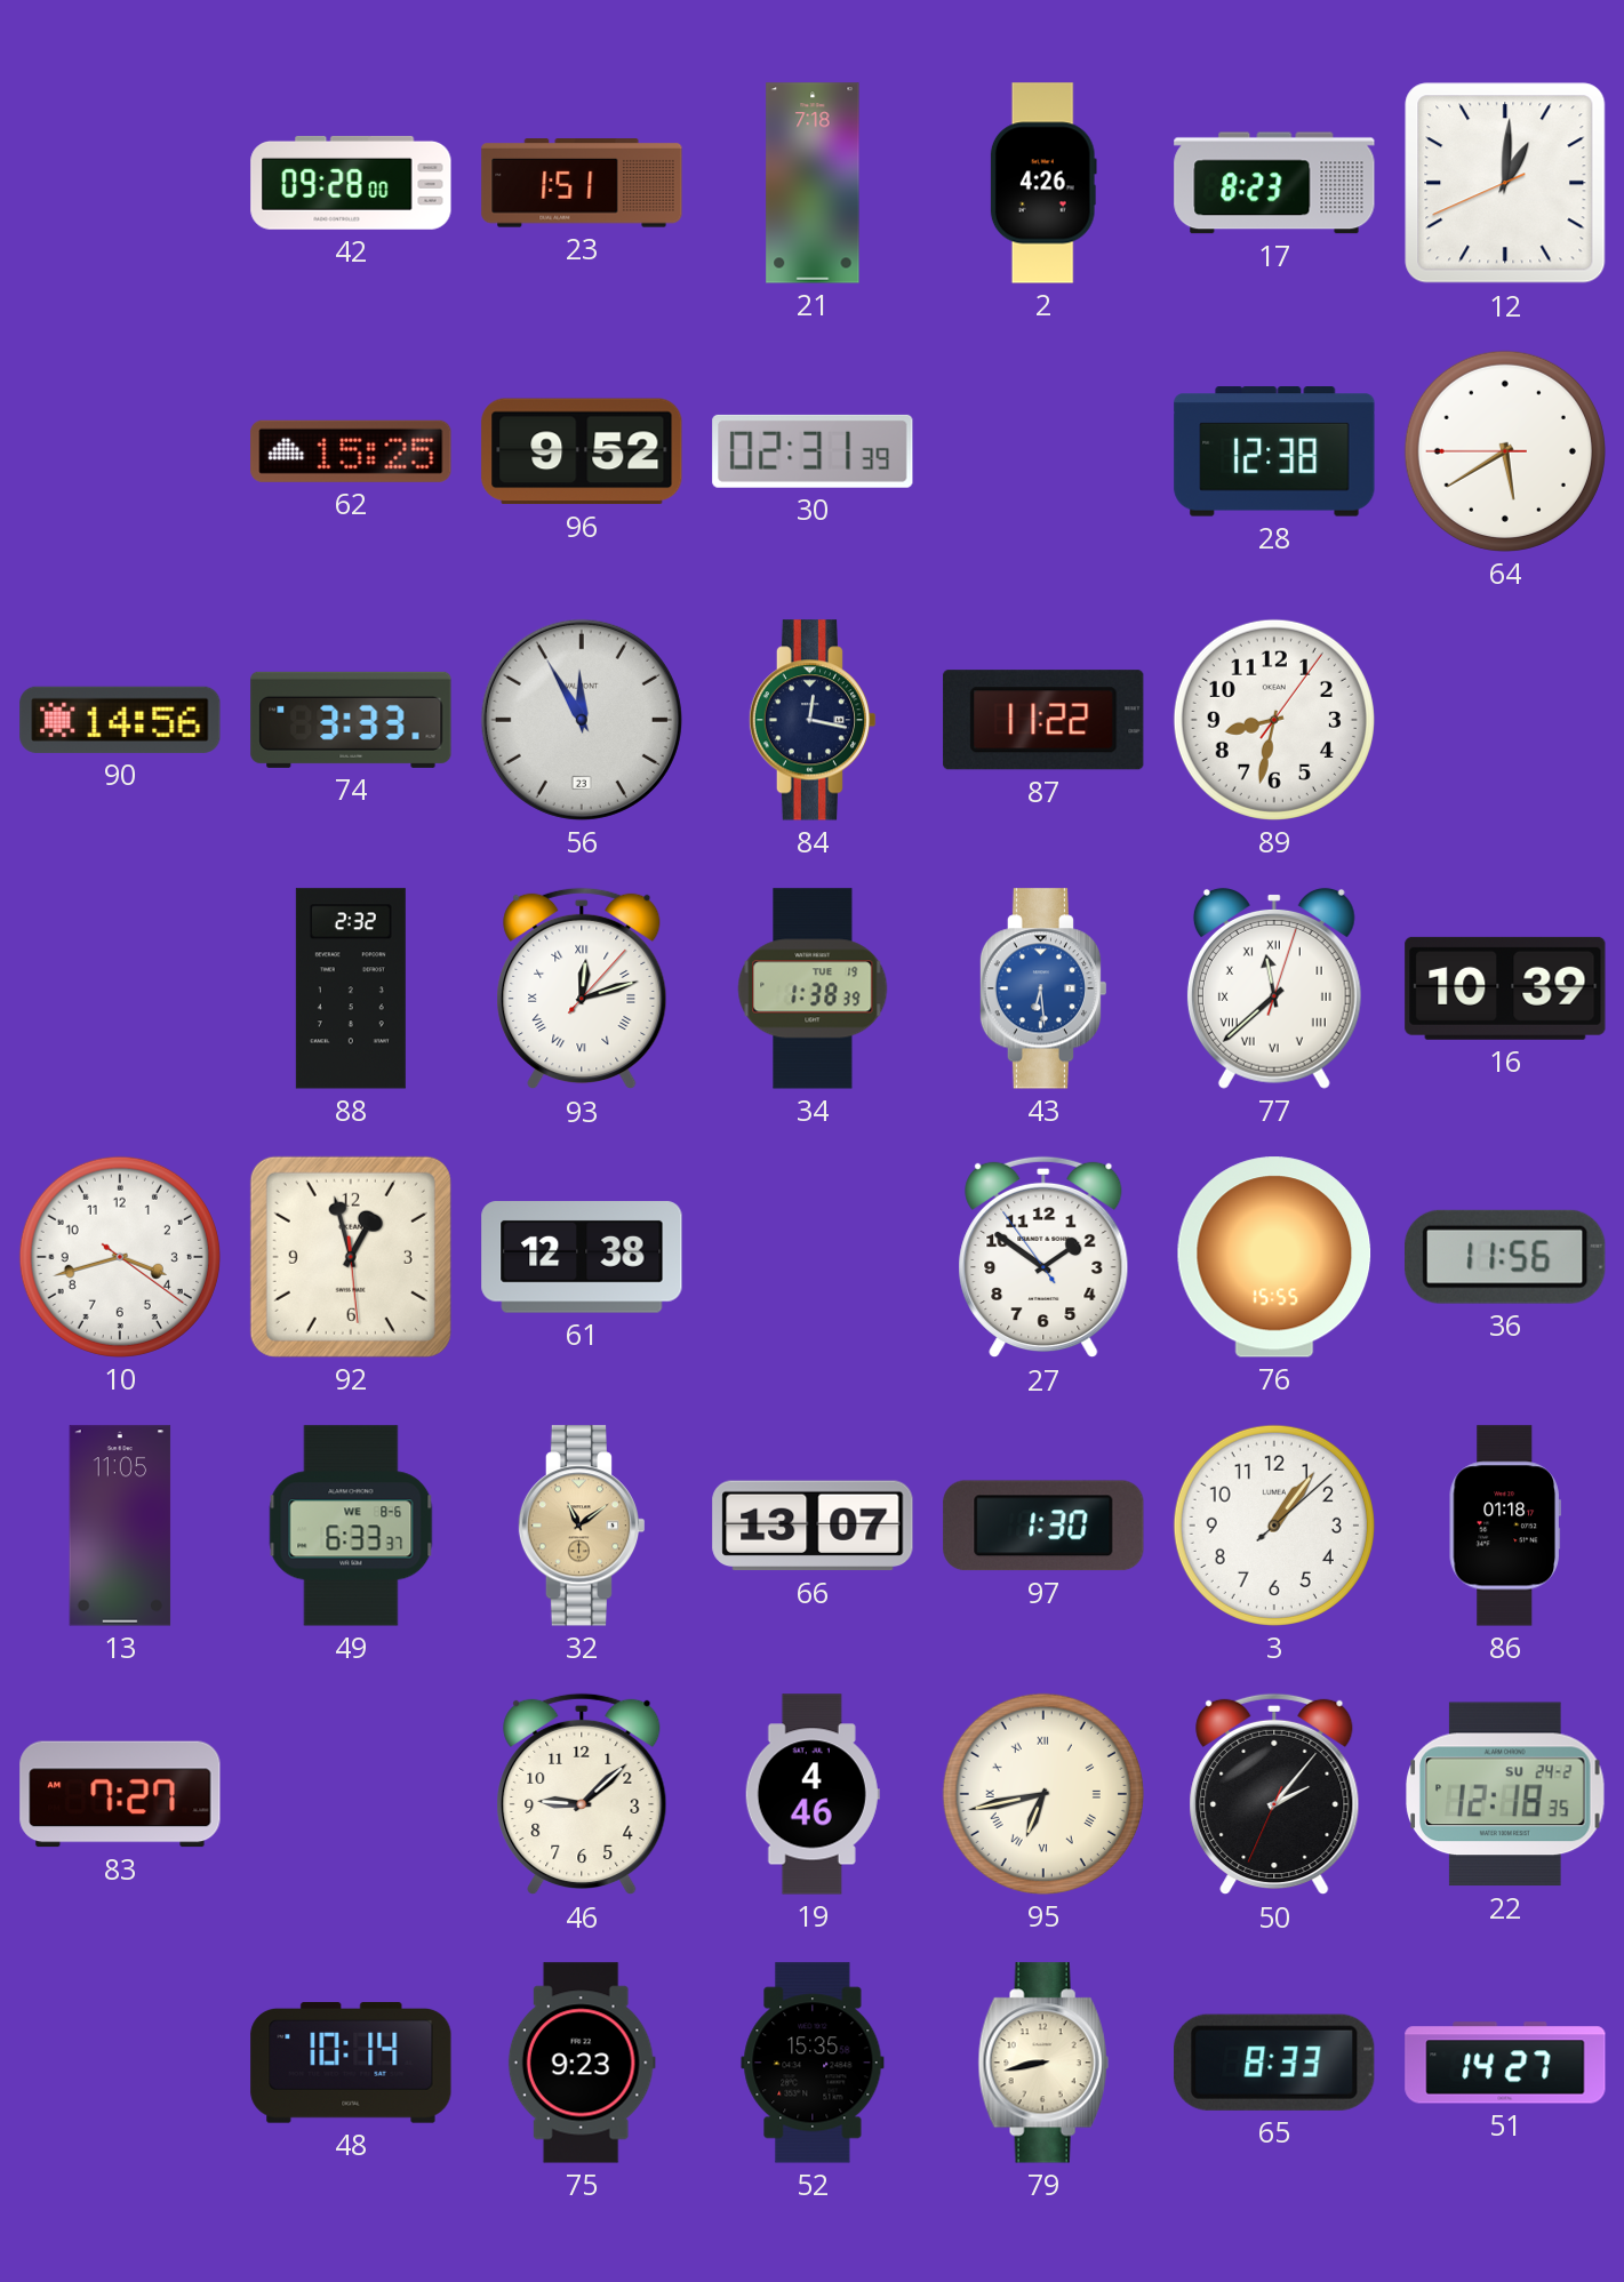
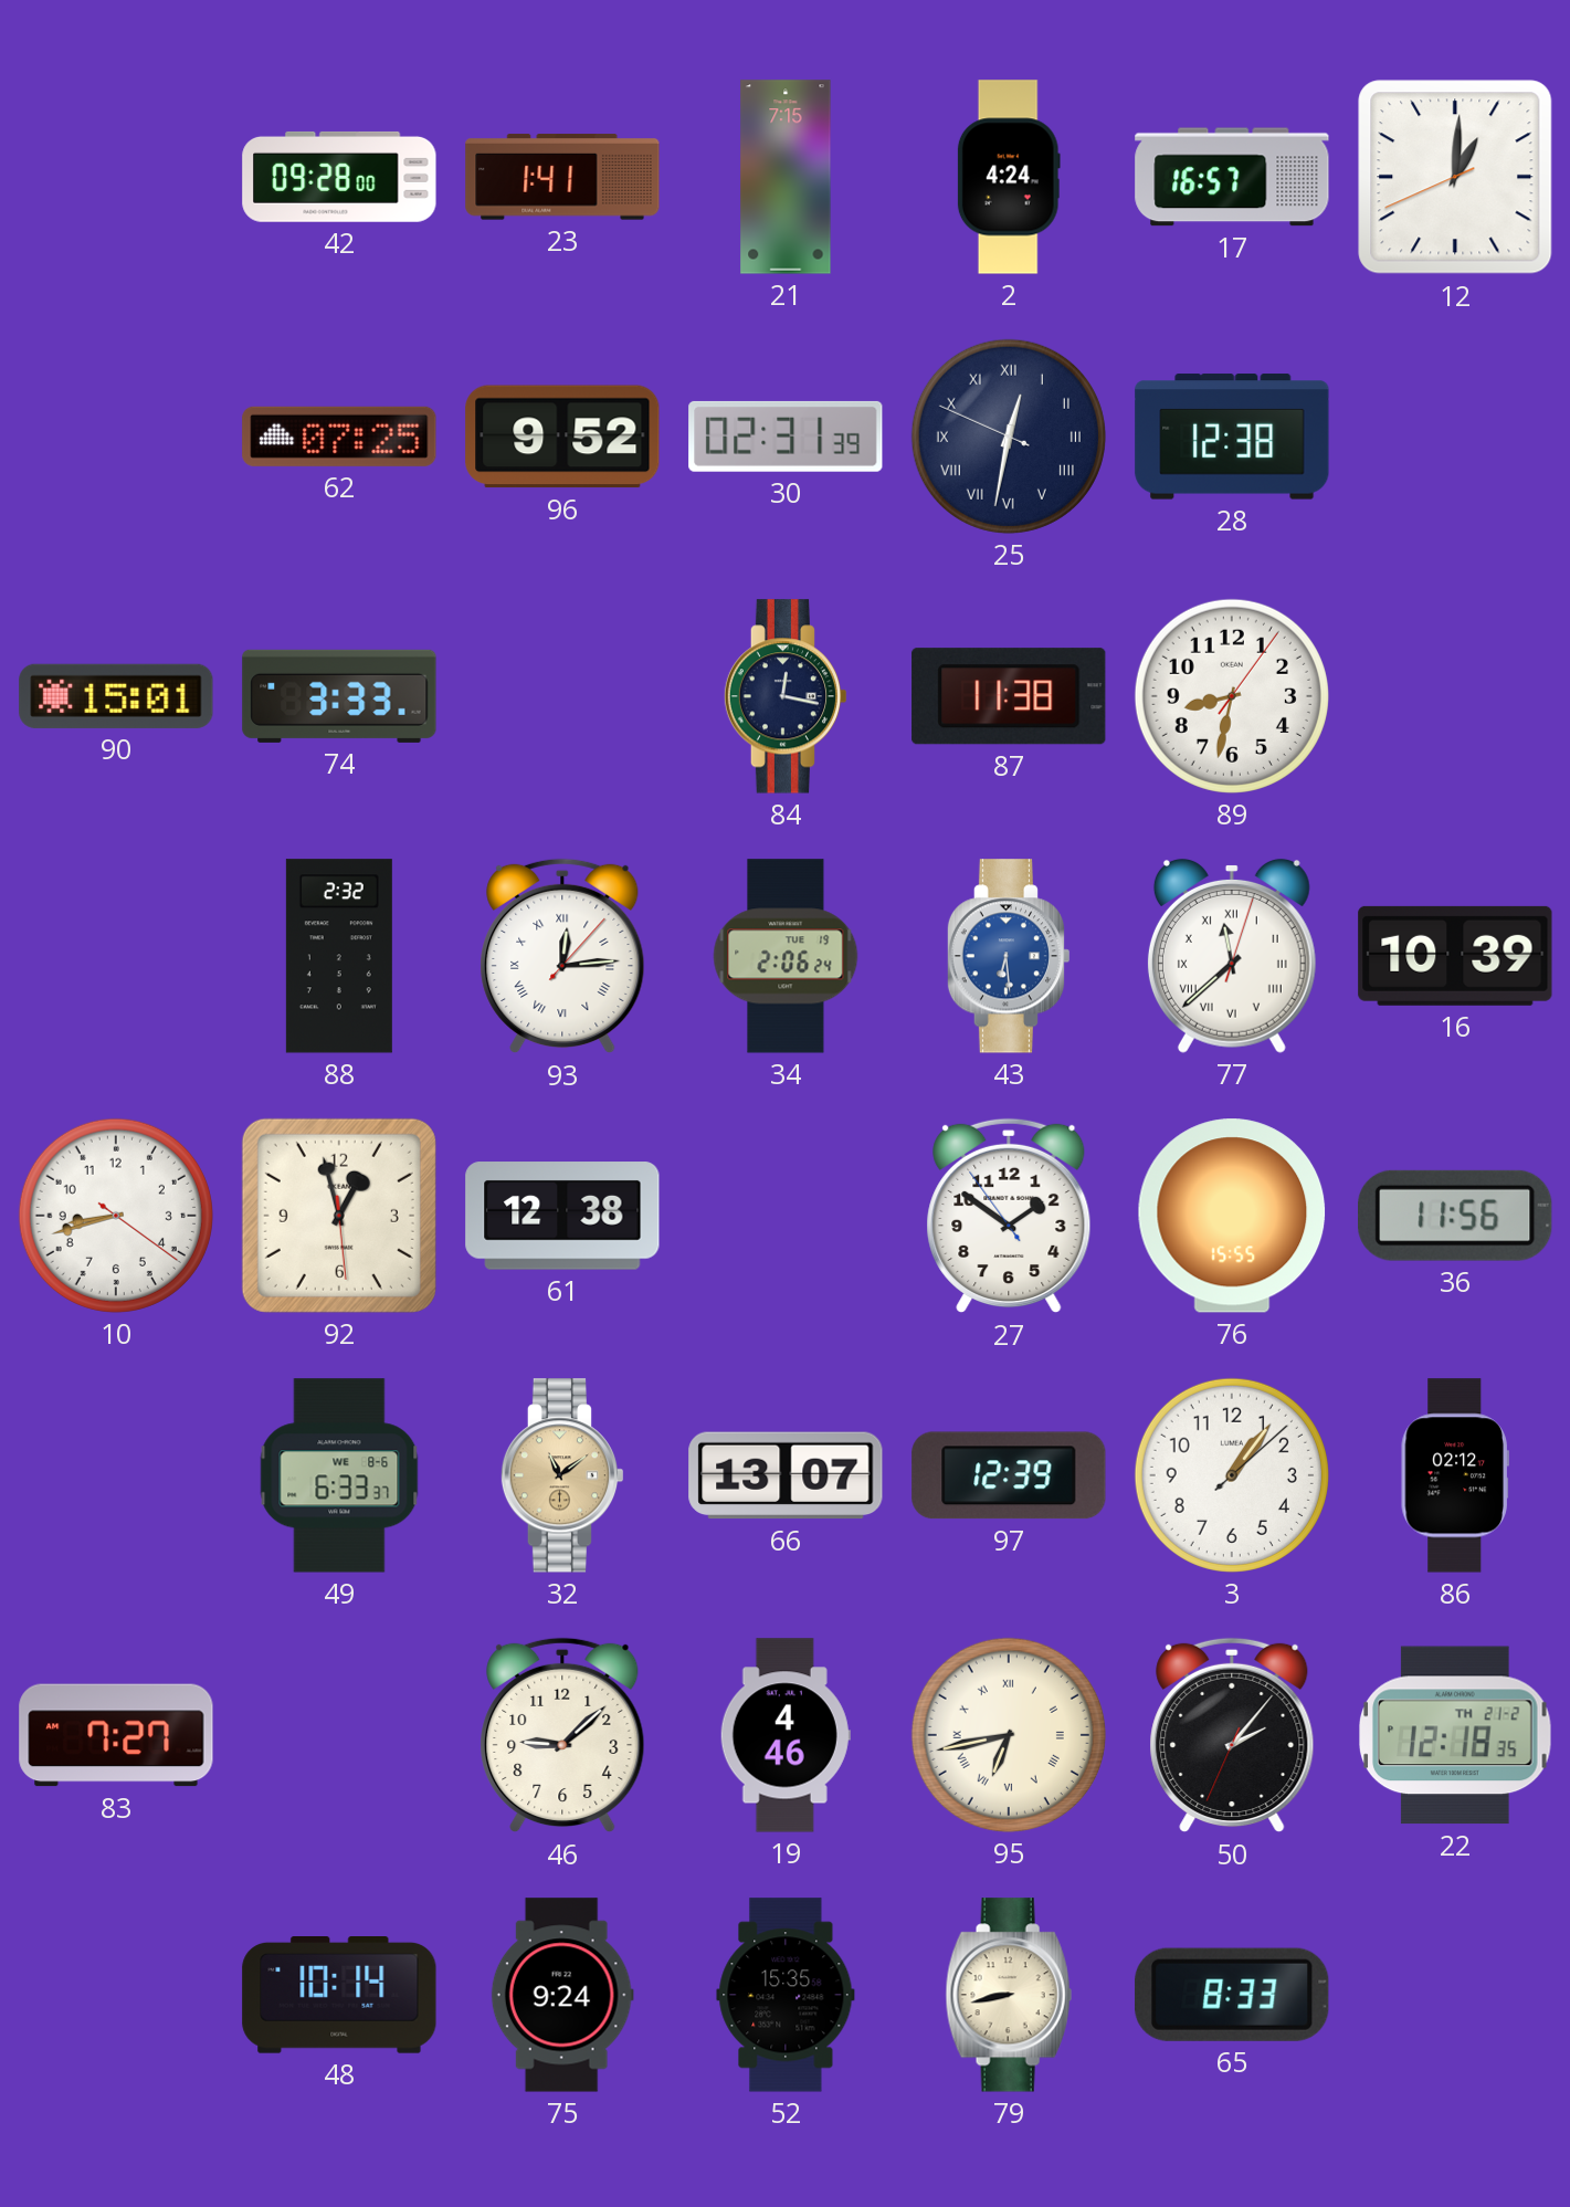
23: 1:51 -> 1:41
21: 7:18 -> 7:15
2: 4:26 -> 4:24
17: 8:23 -> 16:57
62: 15:25 -> 07:25
25: none -> 12:31
64: 5:39 -> none
90: 14:56 -> 15:01
56: 11:55 -> none
87: 11:22 -> 11:38
93: 12:12 -> 12:14
34: 1:38 -> 2:06
10: 3:42 -> 8:42
13: 11:05 -> none
97: 1:30 -> 12:39
86: 01:18 -> 02:12
22 date: SU 24-2 -> TH 21-2
75: 9:23 -> 9:24
51: 14:27 -> none
